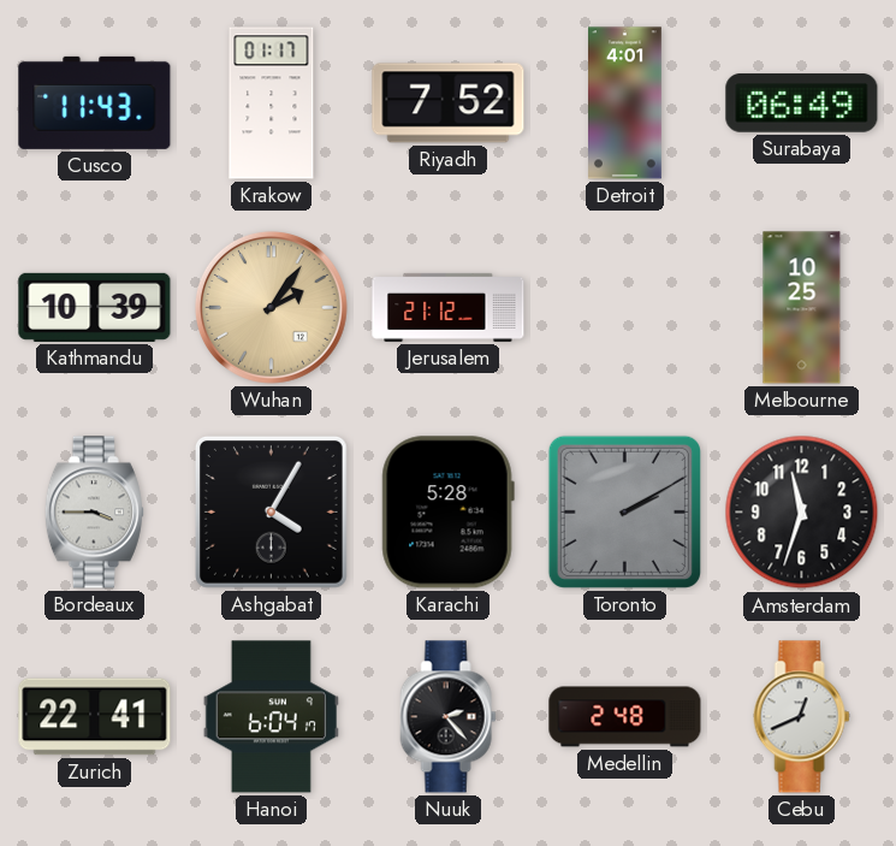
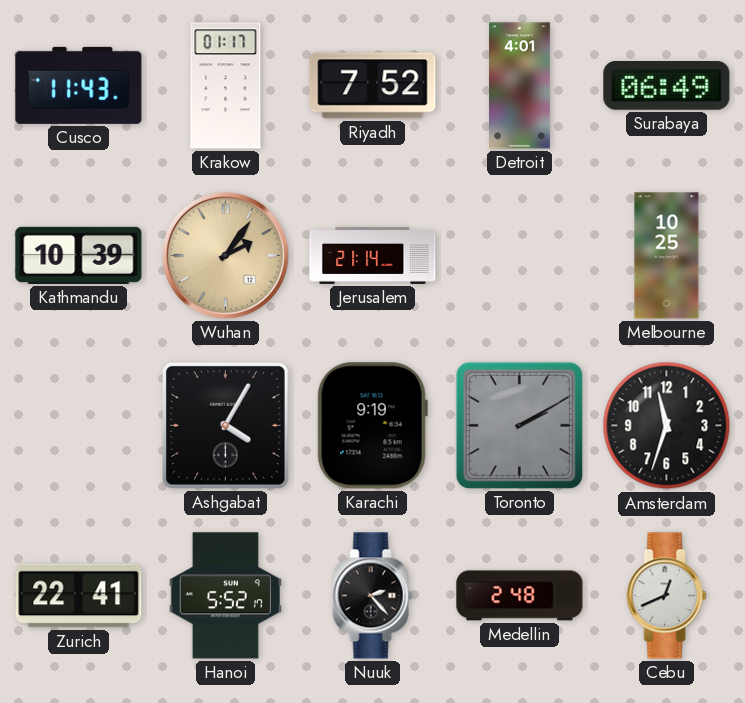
Jerusalem: 21:12 -> 21:14
Bordeaux: 3:45 -> none
Karachi: 5:28 -> 9:19
Hanoi: 6:04 -> 5:52
